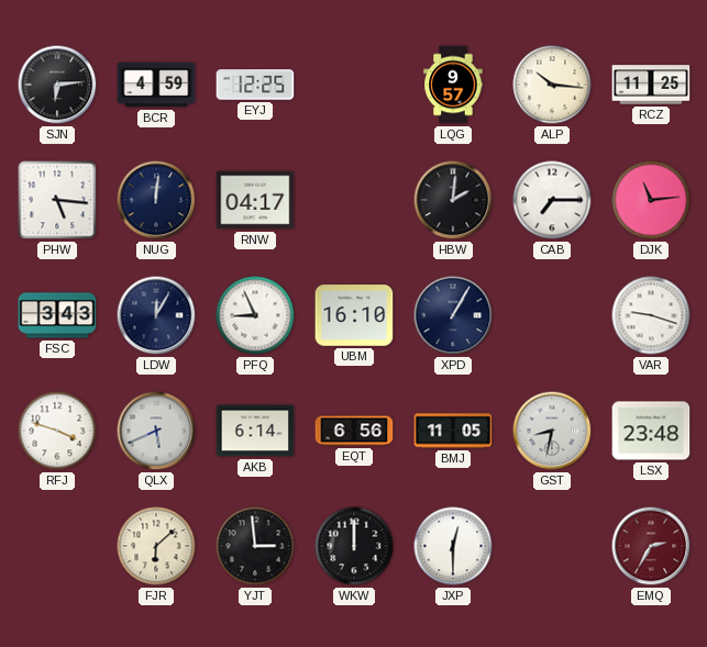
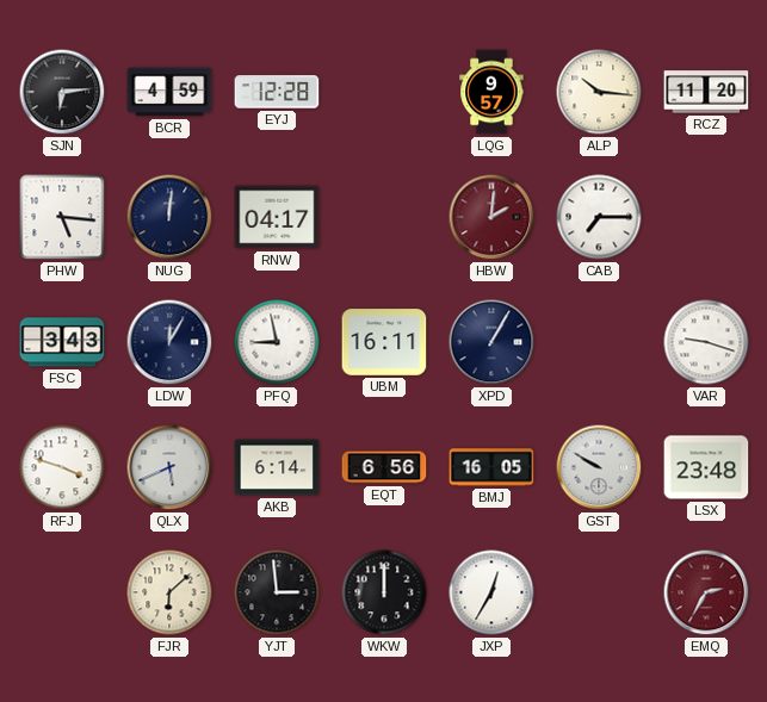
EYJ: 12:25 -> 12:28
RCZ: 11:25 -> 11:20
HBW dial: black -> burgundy
DJK: 11:14 -> none
PFQ: 8:56 -> 8:58
UBM: 16:10 -> 16:11
BMJ: 11:05 -> 16:05
GST: 8:32 -> 9:50
JXP: 12:30 -> 12:35
